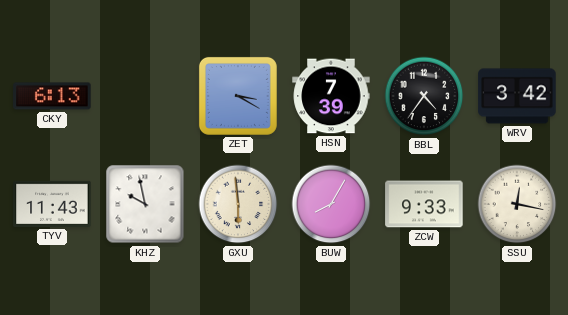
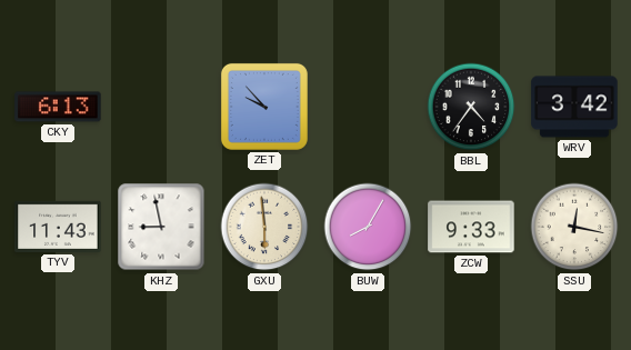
ZET: 3:20 -> 9:53
HSN: 7:39 -> none
KHZ: 9:58 -> 8:58
